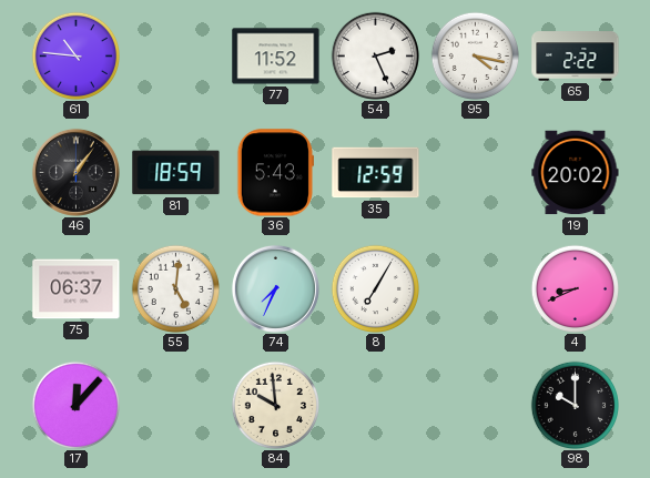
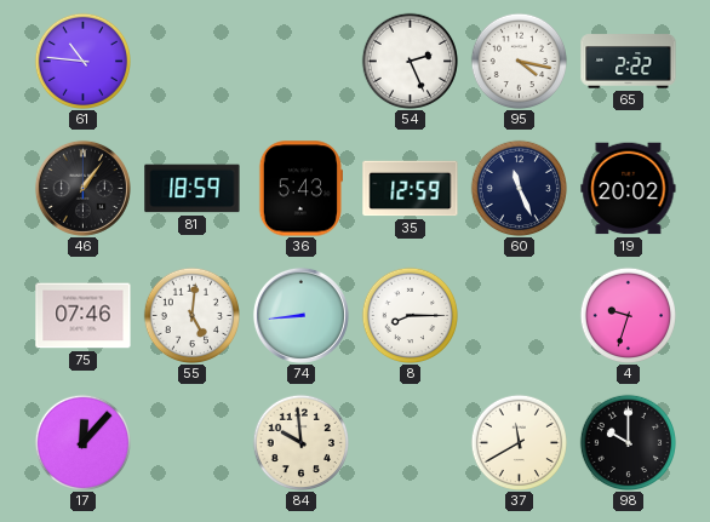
77: 11:52 -> none
60: none -> 11:26
75: 06:37 -> 07:46
74: 7:34 -> 8:44
8: 7:05 -> 8:15
4: 8:41 -> 9:33
37: none -> 11:40
